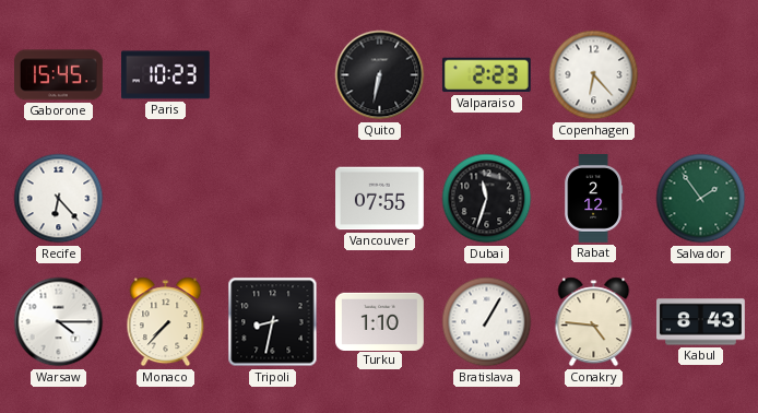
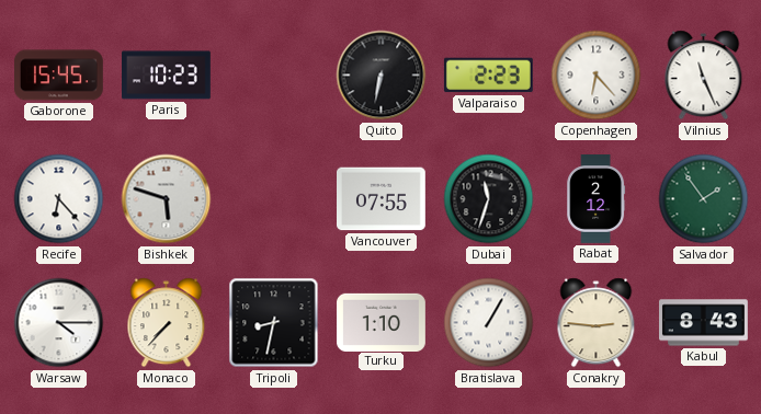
Vilnius: none -> 11:26
Bishkek: none -> 5:48
Conakry: 4:46 -> 2:46
